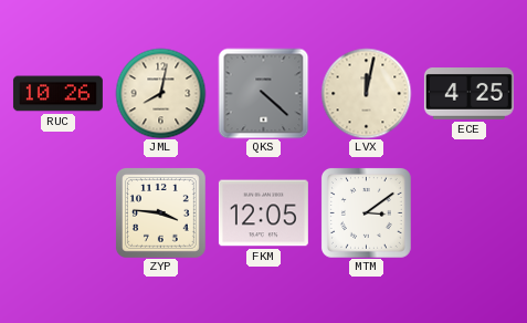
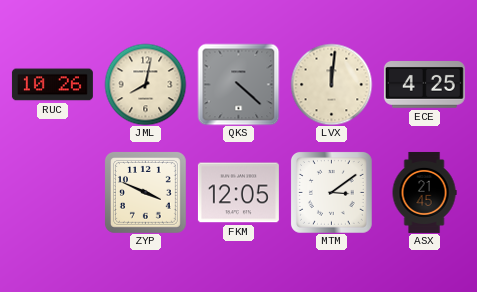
LVX: 12:02 -> 12:01
ZYP: 3:46 -> 3:49
ASX: none -> 21:45
